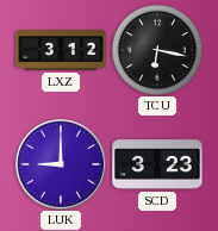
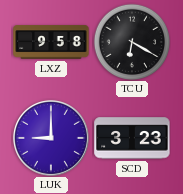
LXZ: 3:12 -> 9:58
TCU: 6:17 -> 6:20
